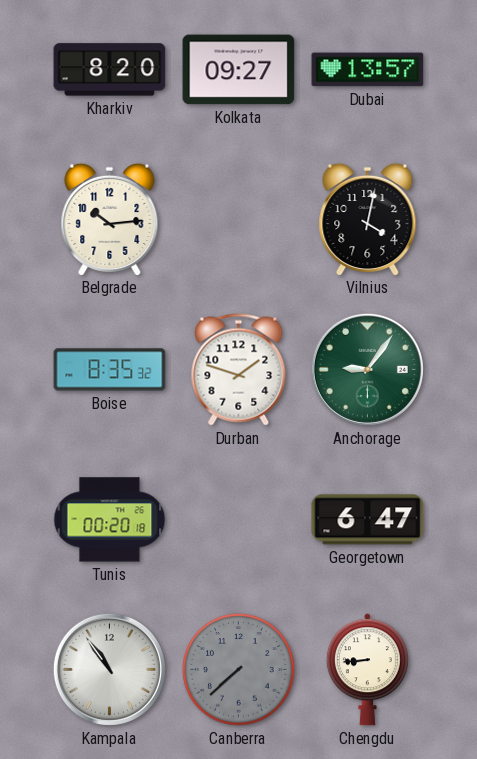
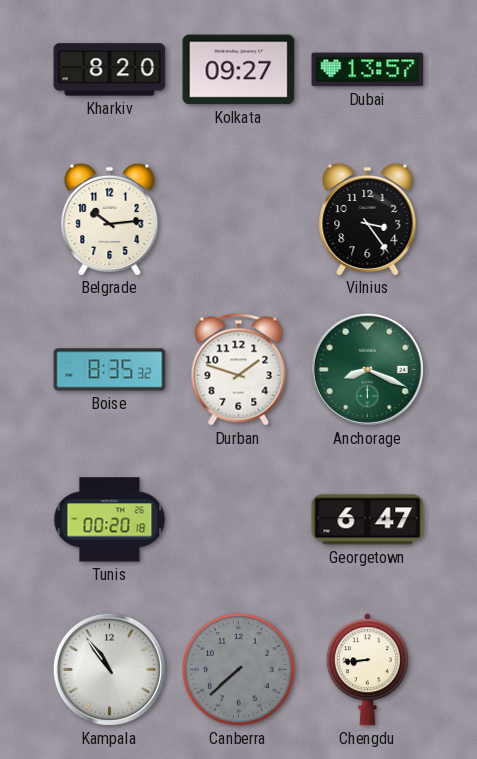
Vilnius: 4:02 -> 3:24
Anchorage: 9:06 -> 8:19
